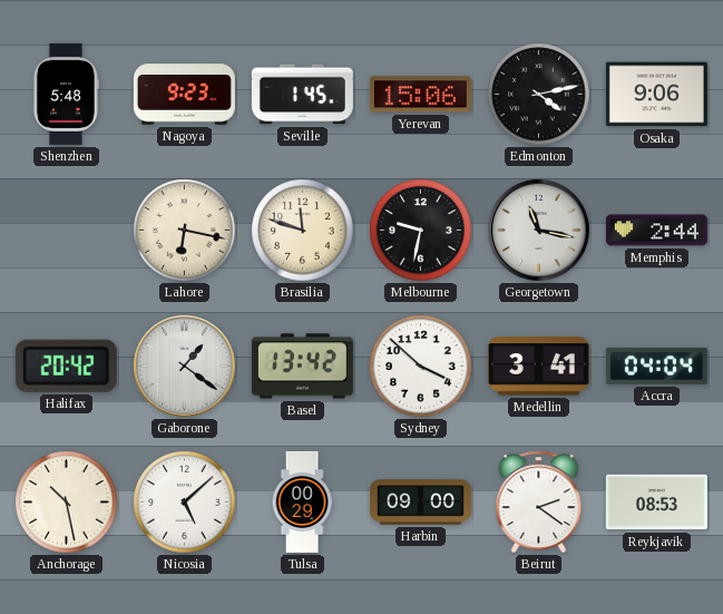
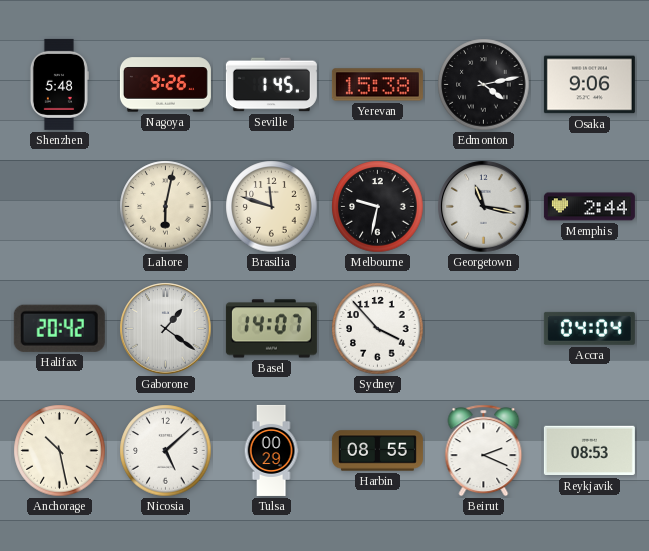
Nagoya: 9:23 -> 9:26
Yerevan: 15:06 -> 15:38
Lahore: 6:17 -> 6:02
Basel: 13:42 -> 14:07
Sydney: 3:52 -> 3:53
Medellin: 3:41 -> none
Harbin: 09:00 -> 08:55
Beirut: 2:21 -> 2:19
